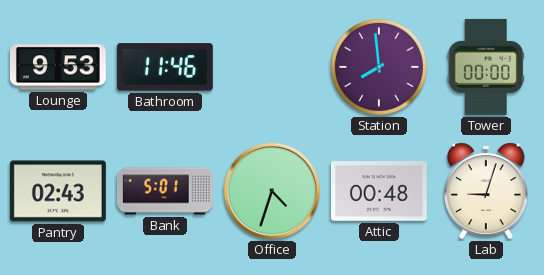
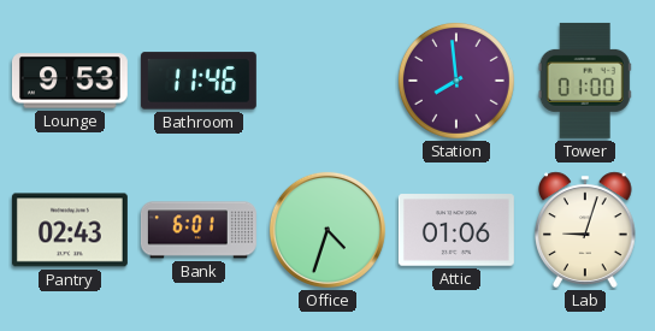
Tower: 00:00 -> 01:00
Bank: 5:01 -> 6:01
Attic: 00:48 -> 01:06
